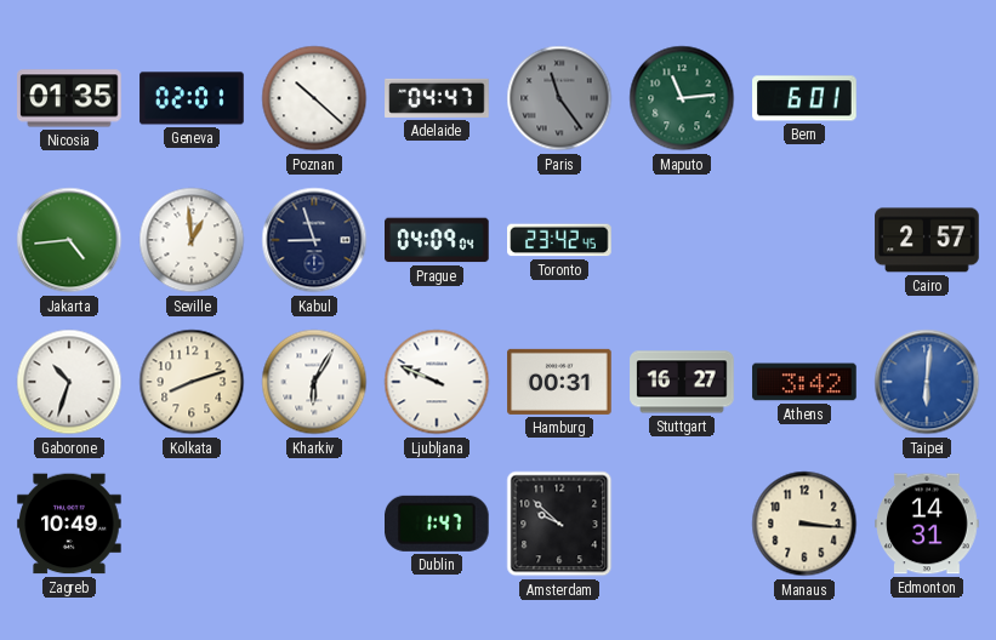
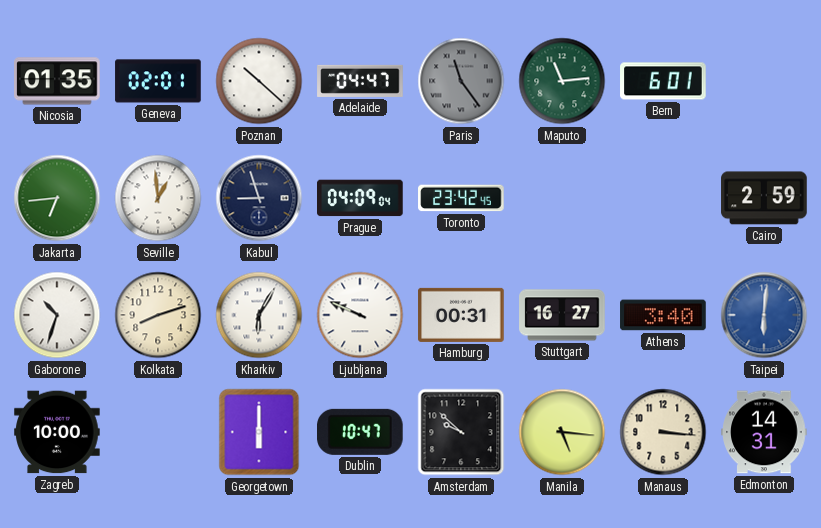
Jakarta: 4:44 -> 6:44
Cairo: 2:57 -> 2:59
Athens: 3:42 -> 3:40
Zagreb: 10:49 -> 10:00
Georgetown: none -> 6:00
Dublin: 1:47 -> 10:47
Manila: none -> 5:16
